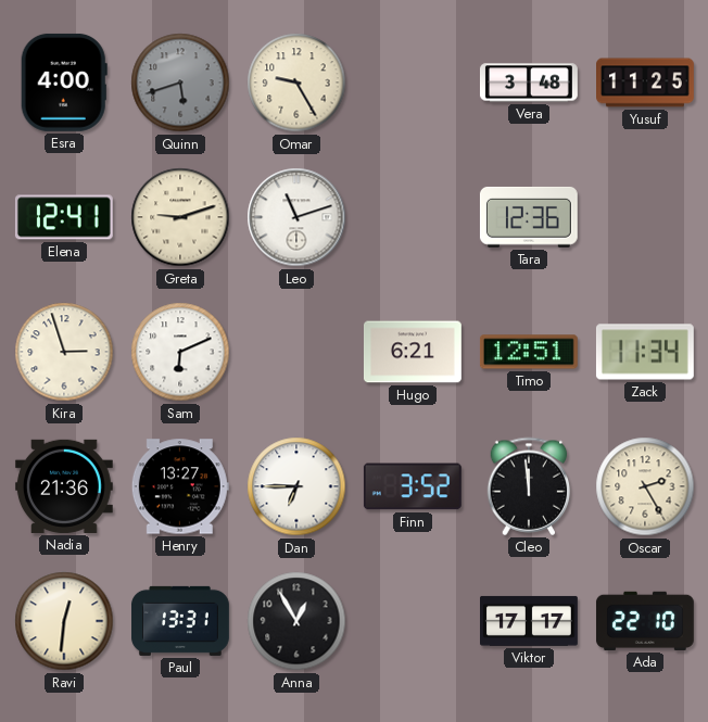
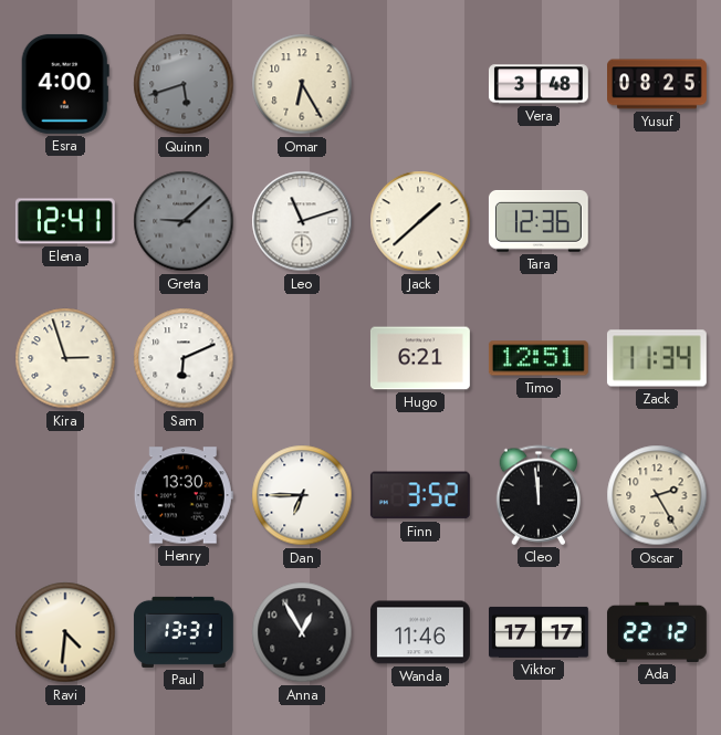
Omar: 9:25 -> 6:25
Yusuf: 11:25 -> 08:25
Greta: 9:12 -> 9:08
Greta dial: cream -> grey
Jack: none -> 1:38
Nadia: 21:36 -> none
Henry: 13:27 -> 13:30
Ravi: 12:31 -> 4:31
Wanda: none -> 11:46
Ada: 22:10 -> 22:12
